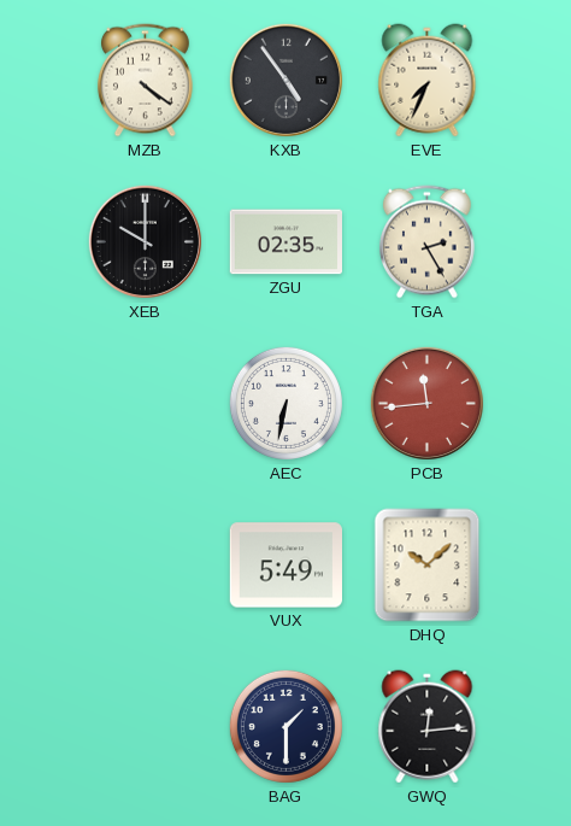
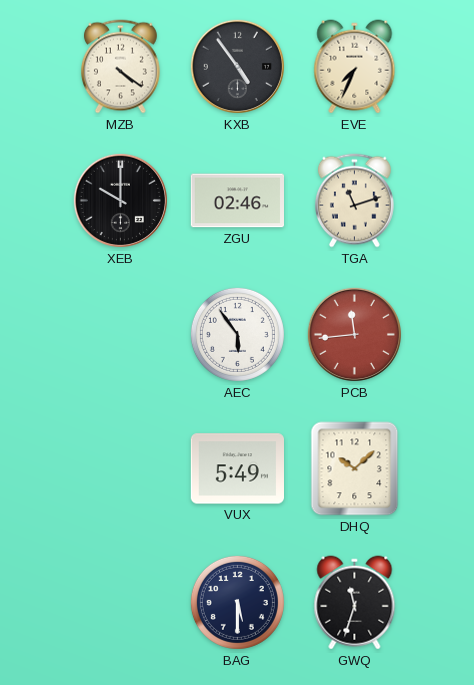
ZGU: 02:35 -> 02:46
TGA: 2:25 -> 11:12
AEC: 6:32 -> 5:54
BAG: 1:30 -> 5:30
GWQ: 12:14 -> 11:33
